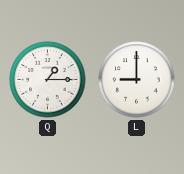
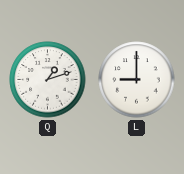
Q: 1:15 -> 1:12
